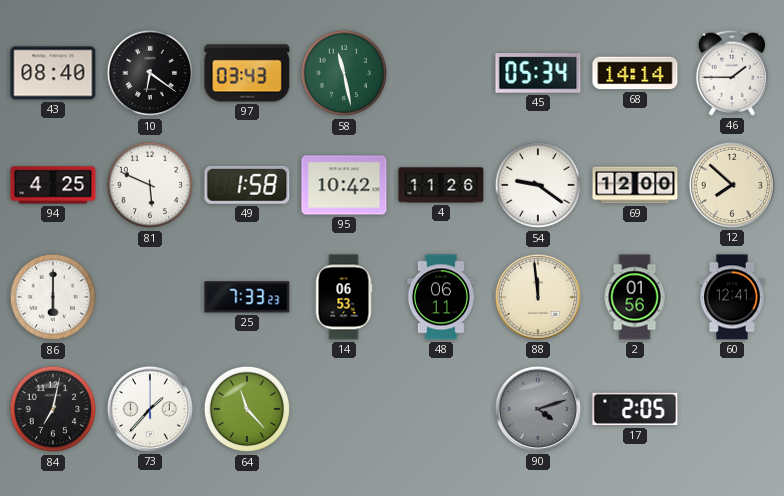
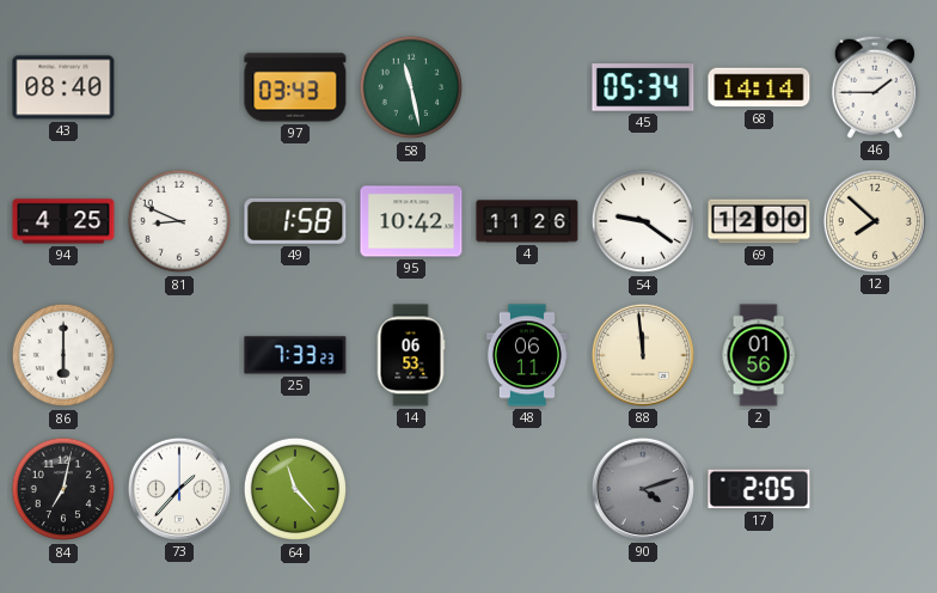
10: 6:21 -> none
81: 5:49 -> 8:49
60: 12:41 -> none
